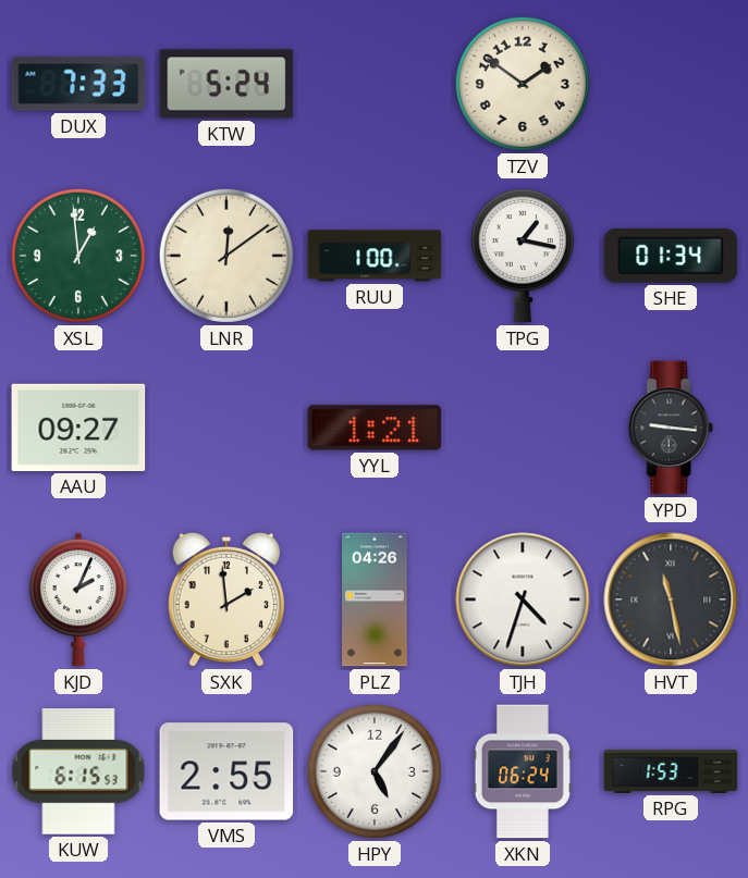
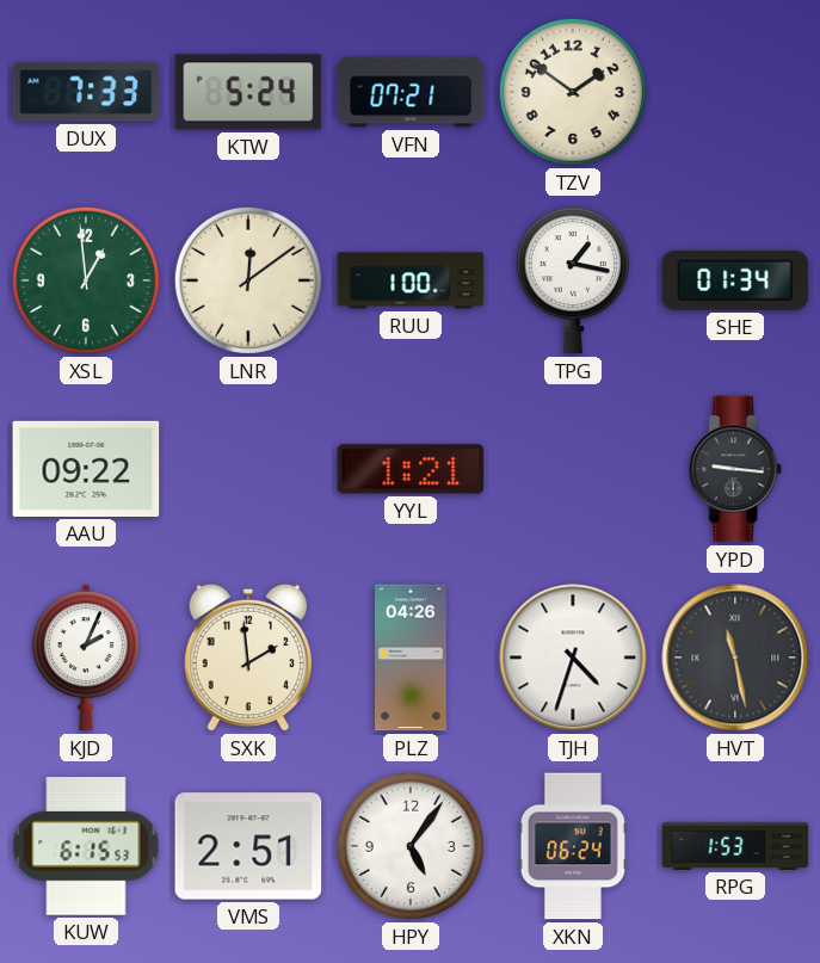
VFN: none -> 07:21
AAU: 09:27 -> 09:22
VMS: 2:55 -> 2:51
